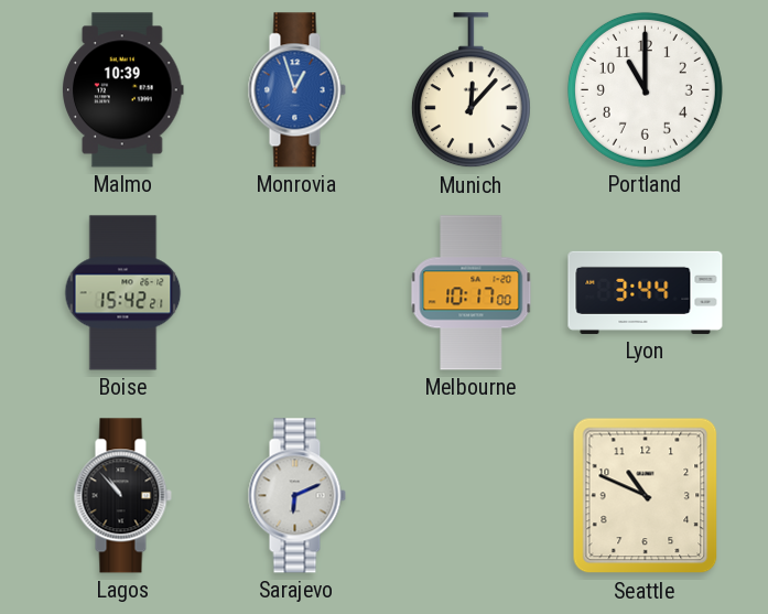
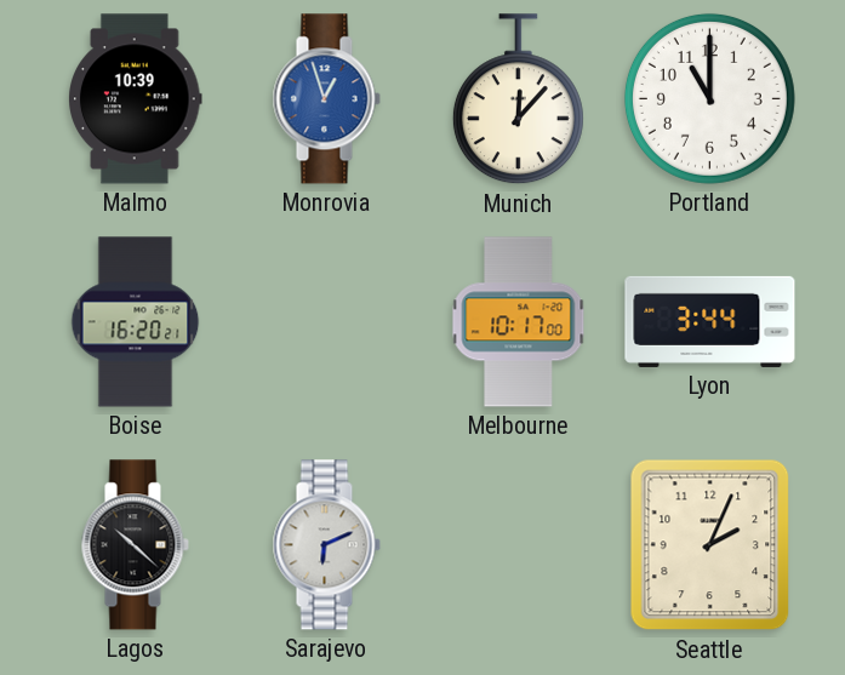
Boise: 15:42 -> 16:20
Lagos: 10:53 -> 10:22
Seattle: 10:49 -> 2:04
